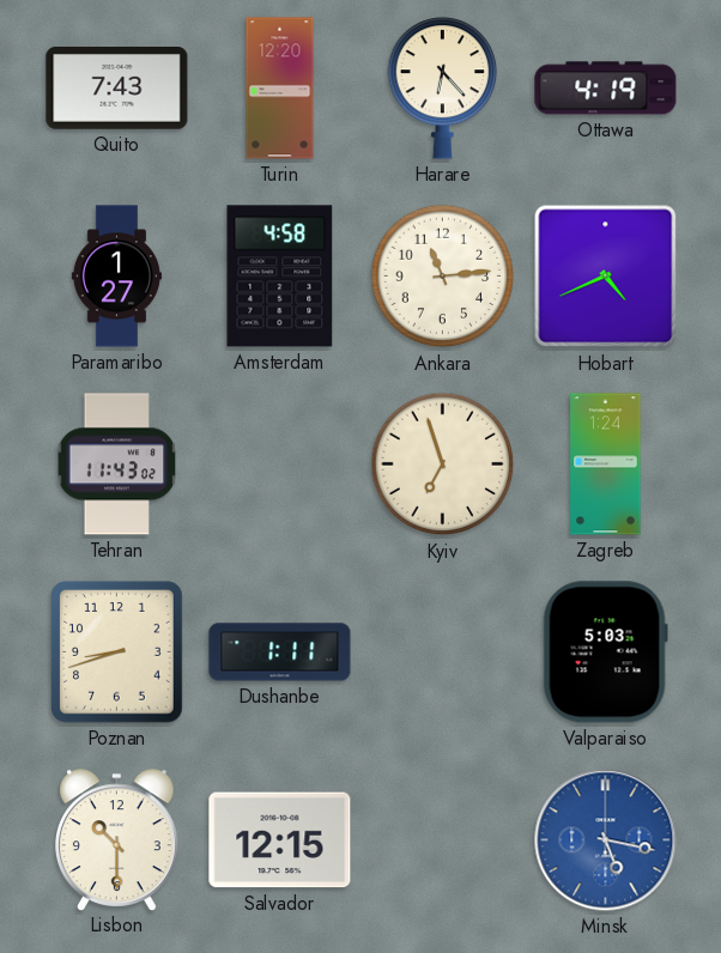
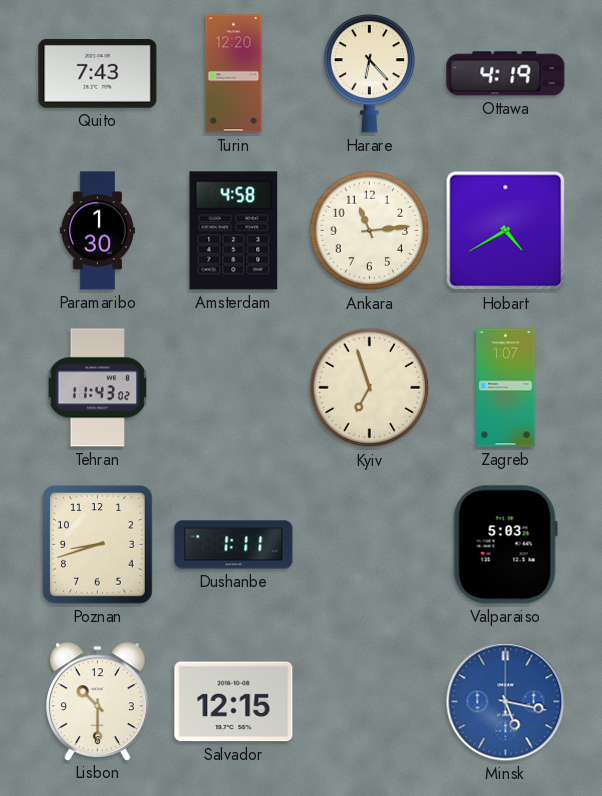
Paramaribo: 1:27 -> 1:30
Hobart: 4:41 -> 4:40
Zagreb: 1:24 -> 1:07
